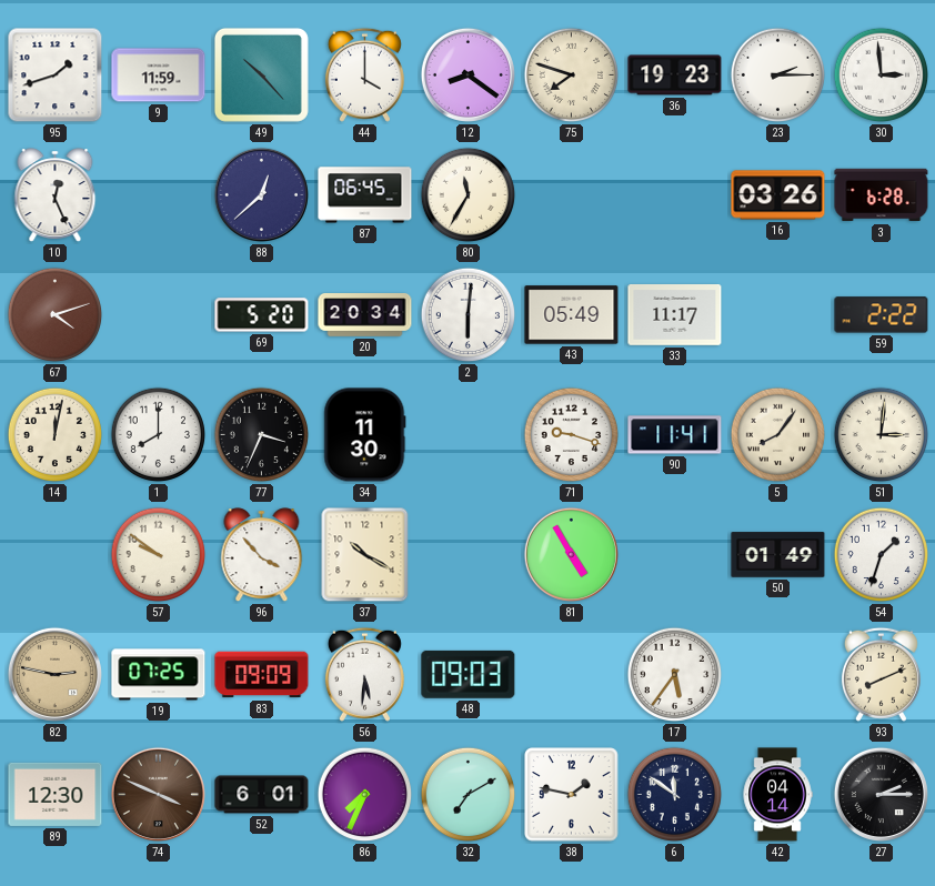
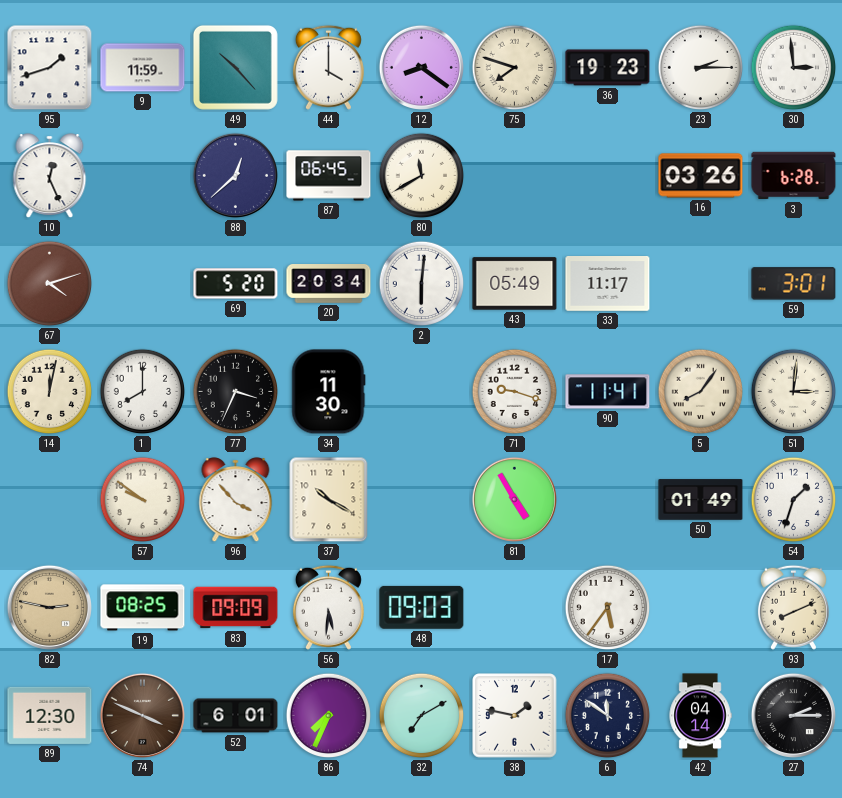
80: 11:35 -> 11:40
59: 2:22 -> 3:01
19: 07:25 -> 08:25
